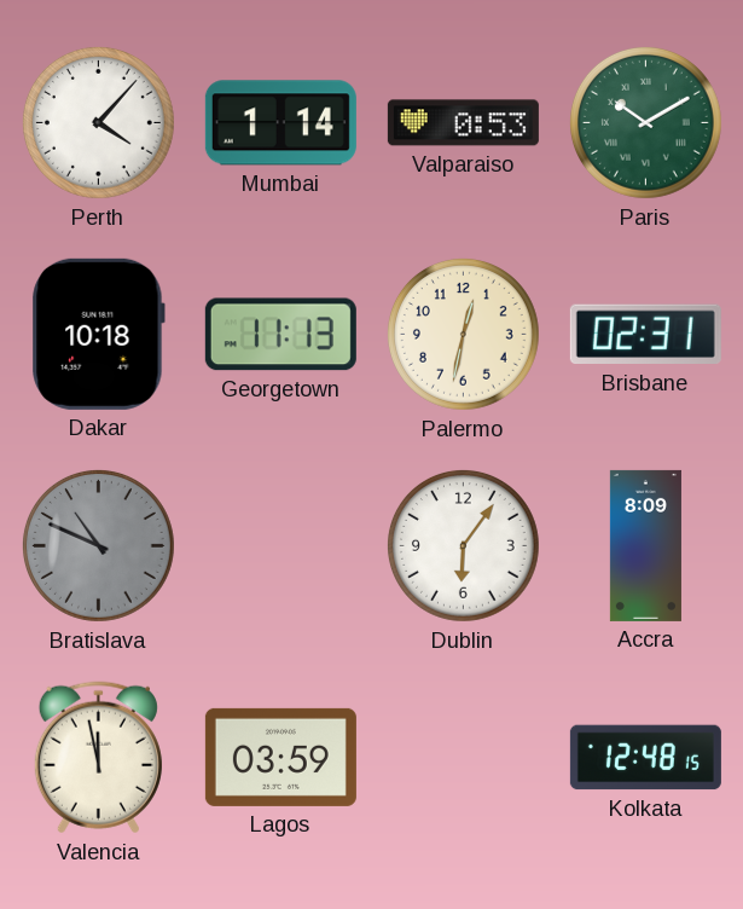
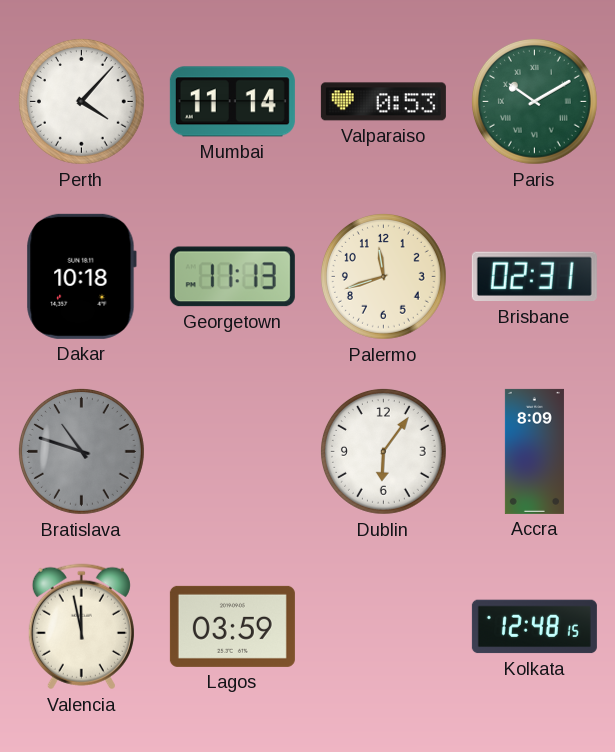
Mumbai: 1:14 -> 11:14
Palermo: 12:32 -> 11:42
Bratislava: 10:49 -> 10:48
